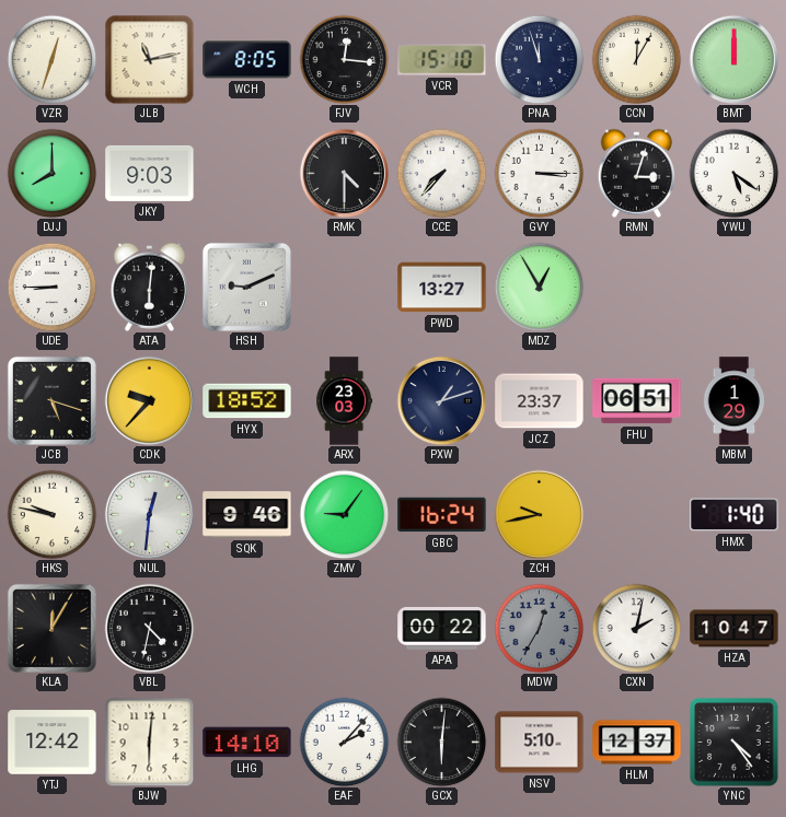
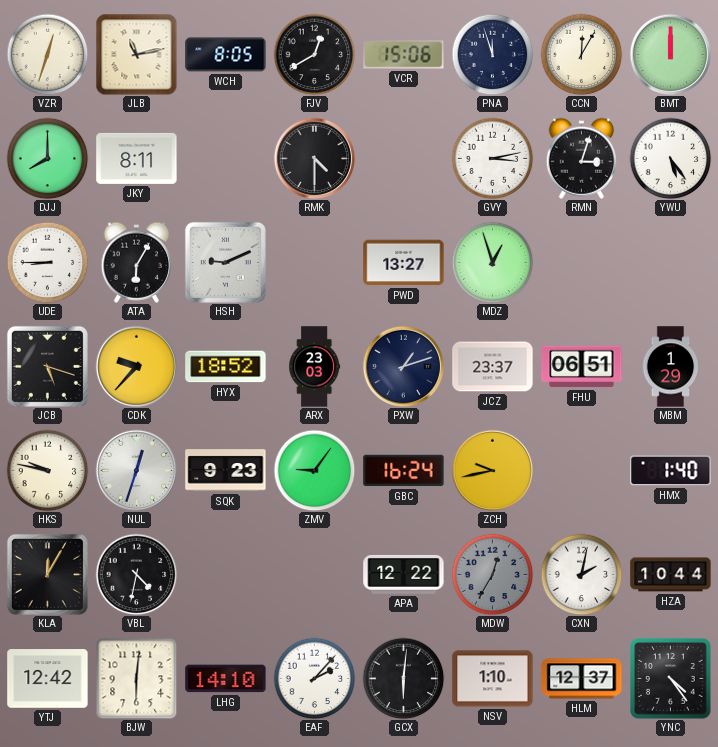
FJV: 12:16 -> 12:40
VCR: 15:10 -> 15:06
JKY: 9:03 -> 8:11
CCE: 7:37 -> none
GVY: 3:15 -> 3:13
YWU: 5:21 -> 5:24
ATA: 6:01 -> 6:05
MDZ: 12:55 -> 12:57
NUL: 12:31 -> 12:33
SQK: 9:46 -> 9:23
APA: 00:22 -> 12:22
HZA: 10:47 -> 10:44
NSV: 5:10 -> 1:10
